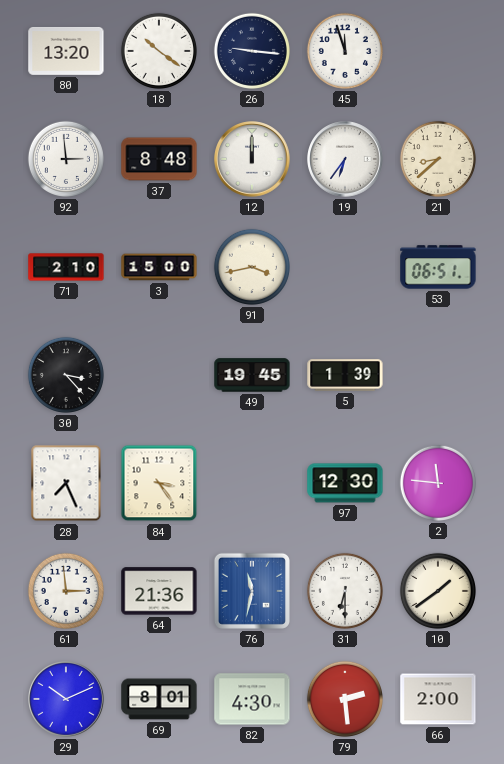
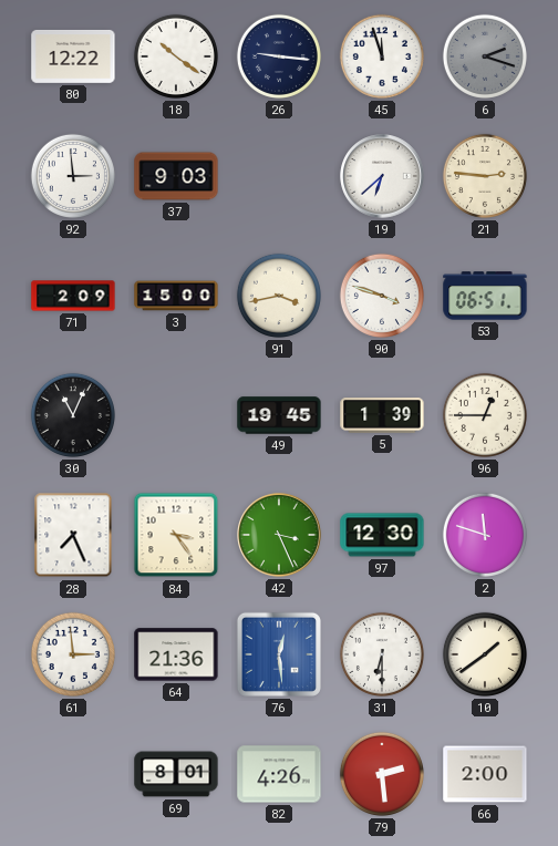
80: 13:20 -> 12:22
6: none -> 2:18
37: 8:48 -> 9:03
12: 12:00 -> none
19: 6:36 -> 6:38
21: 8:38 -> 2:46
71: 2:10 -> 2:09
90: none -> 3:48
30: 3:23 -> 11:04
96: none -> 12:45
42: none -> 3:26
2: 11:46 -> 11:48
76: 11:32 -> 12:29
29: 10:11 -> none
82: 4:30 -> 4:26
